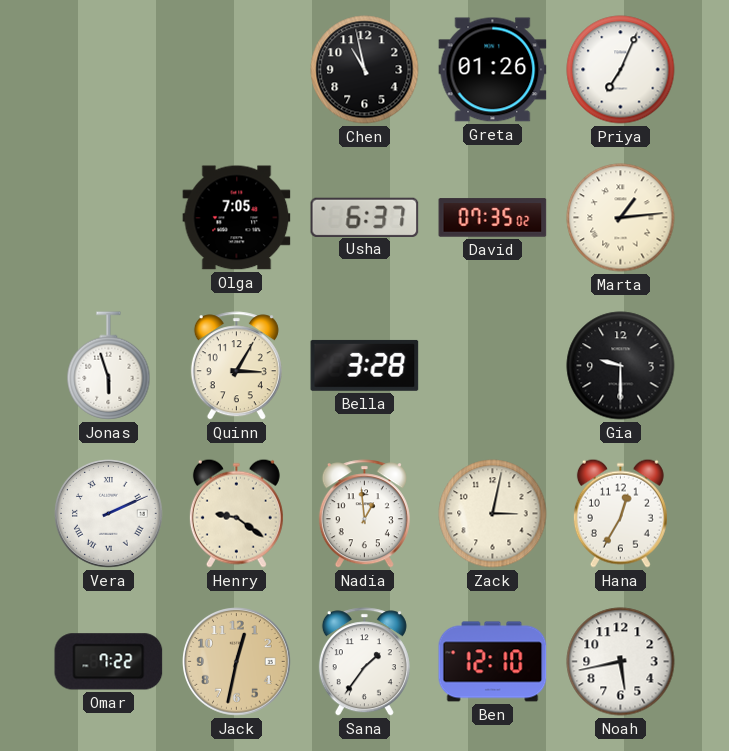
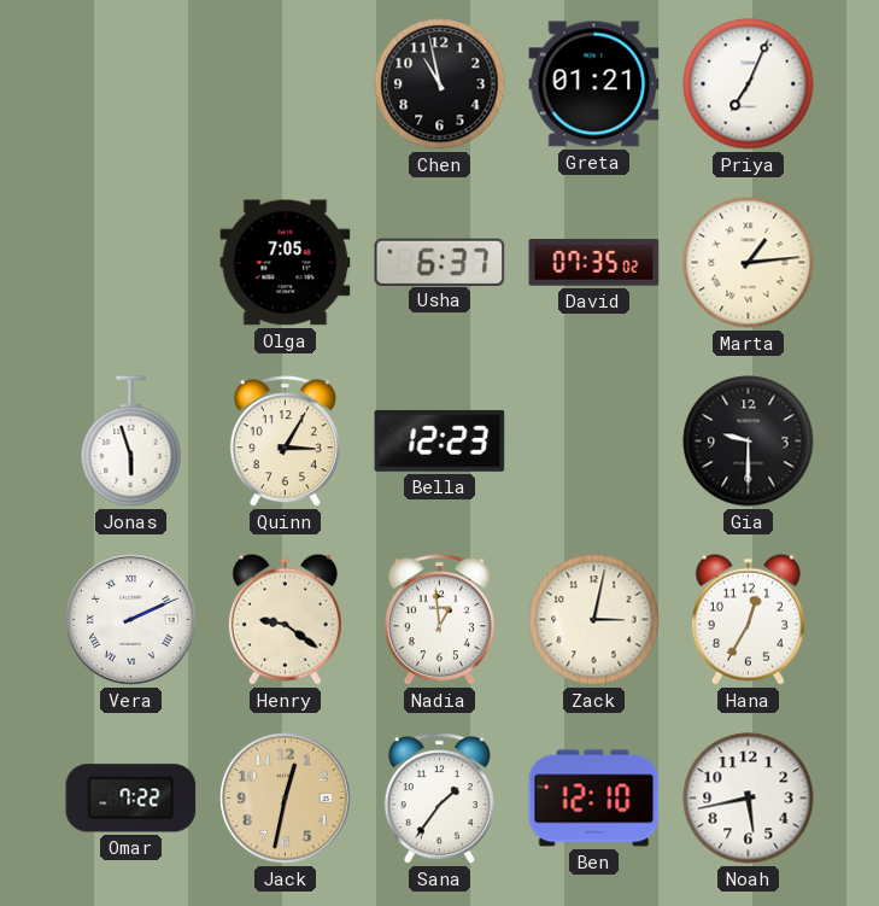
Greta: 01:26 -> 01:21
Bella: 3:28 -> 12:23
